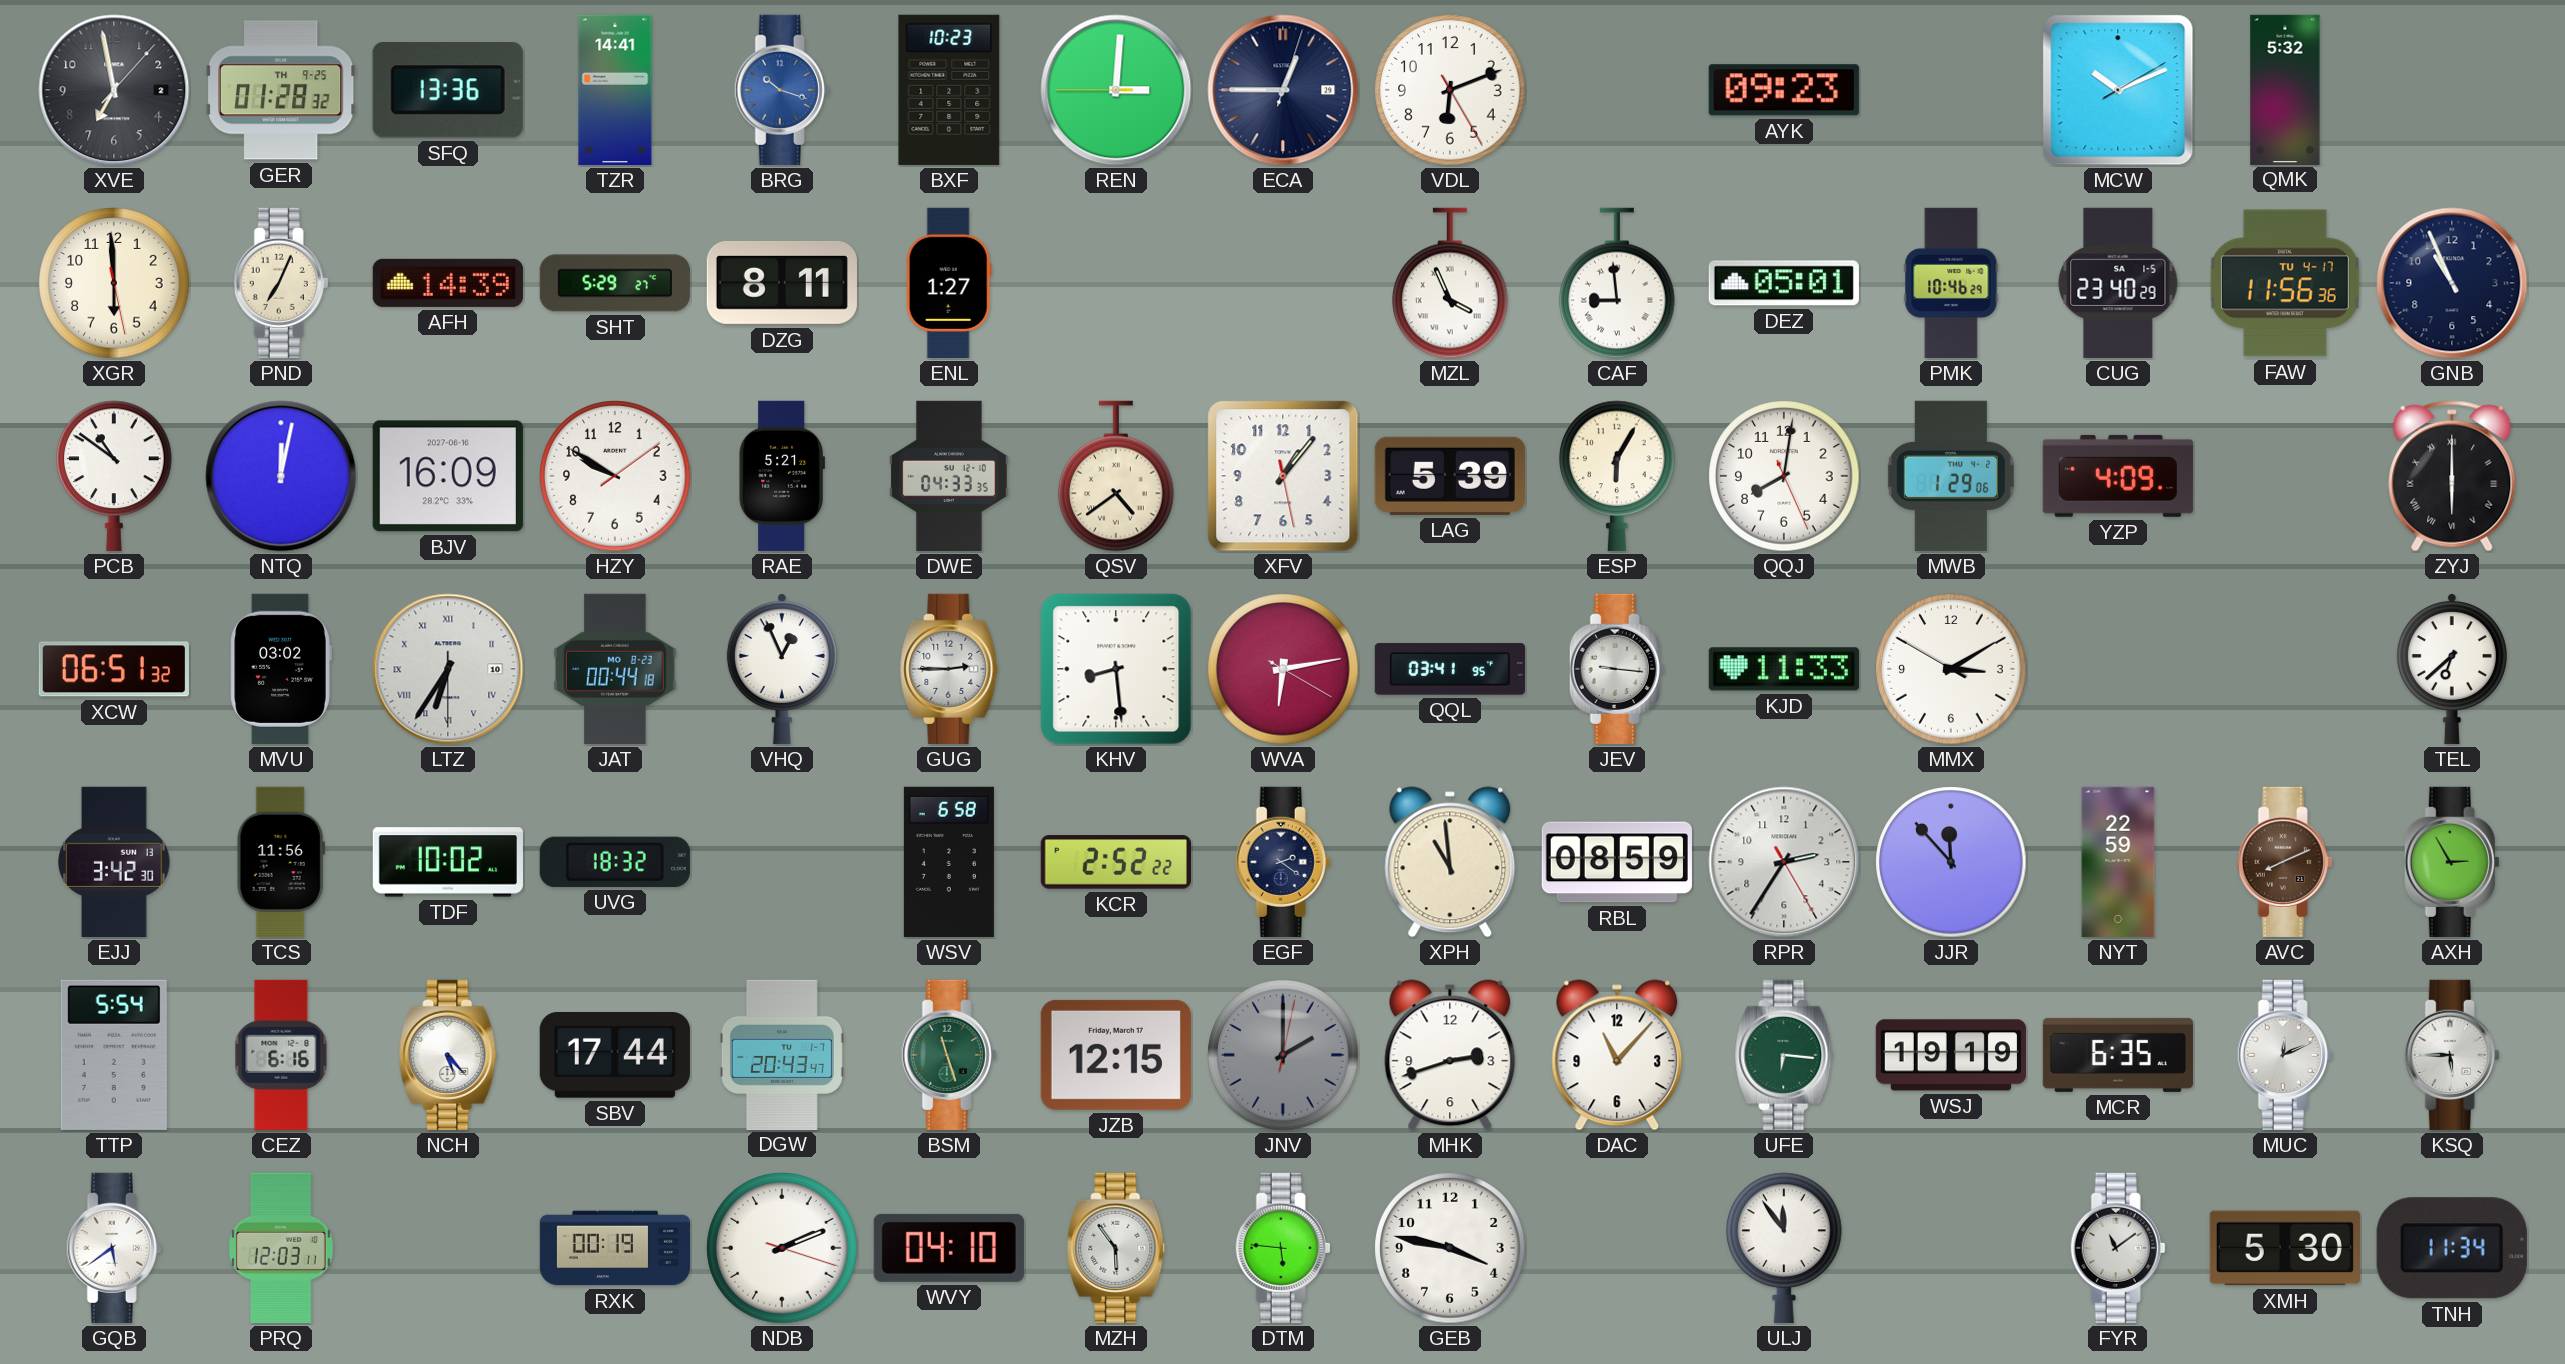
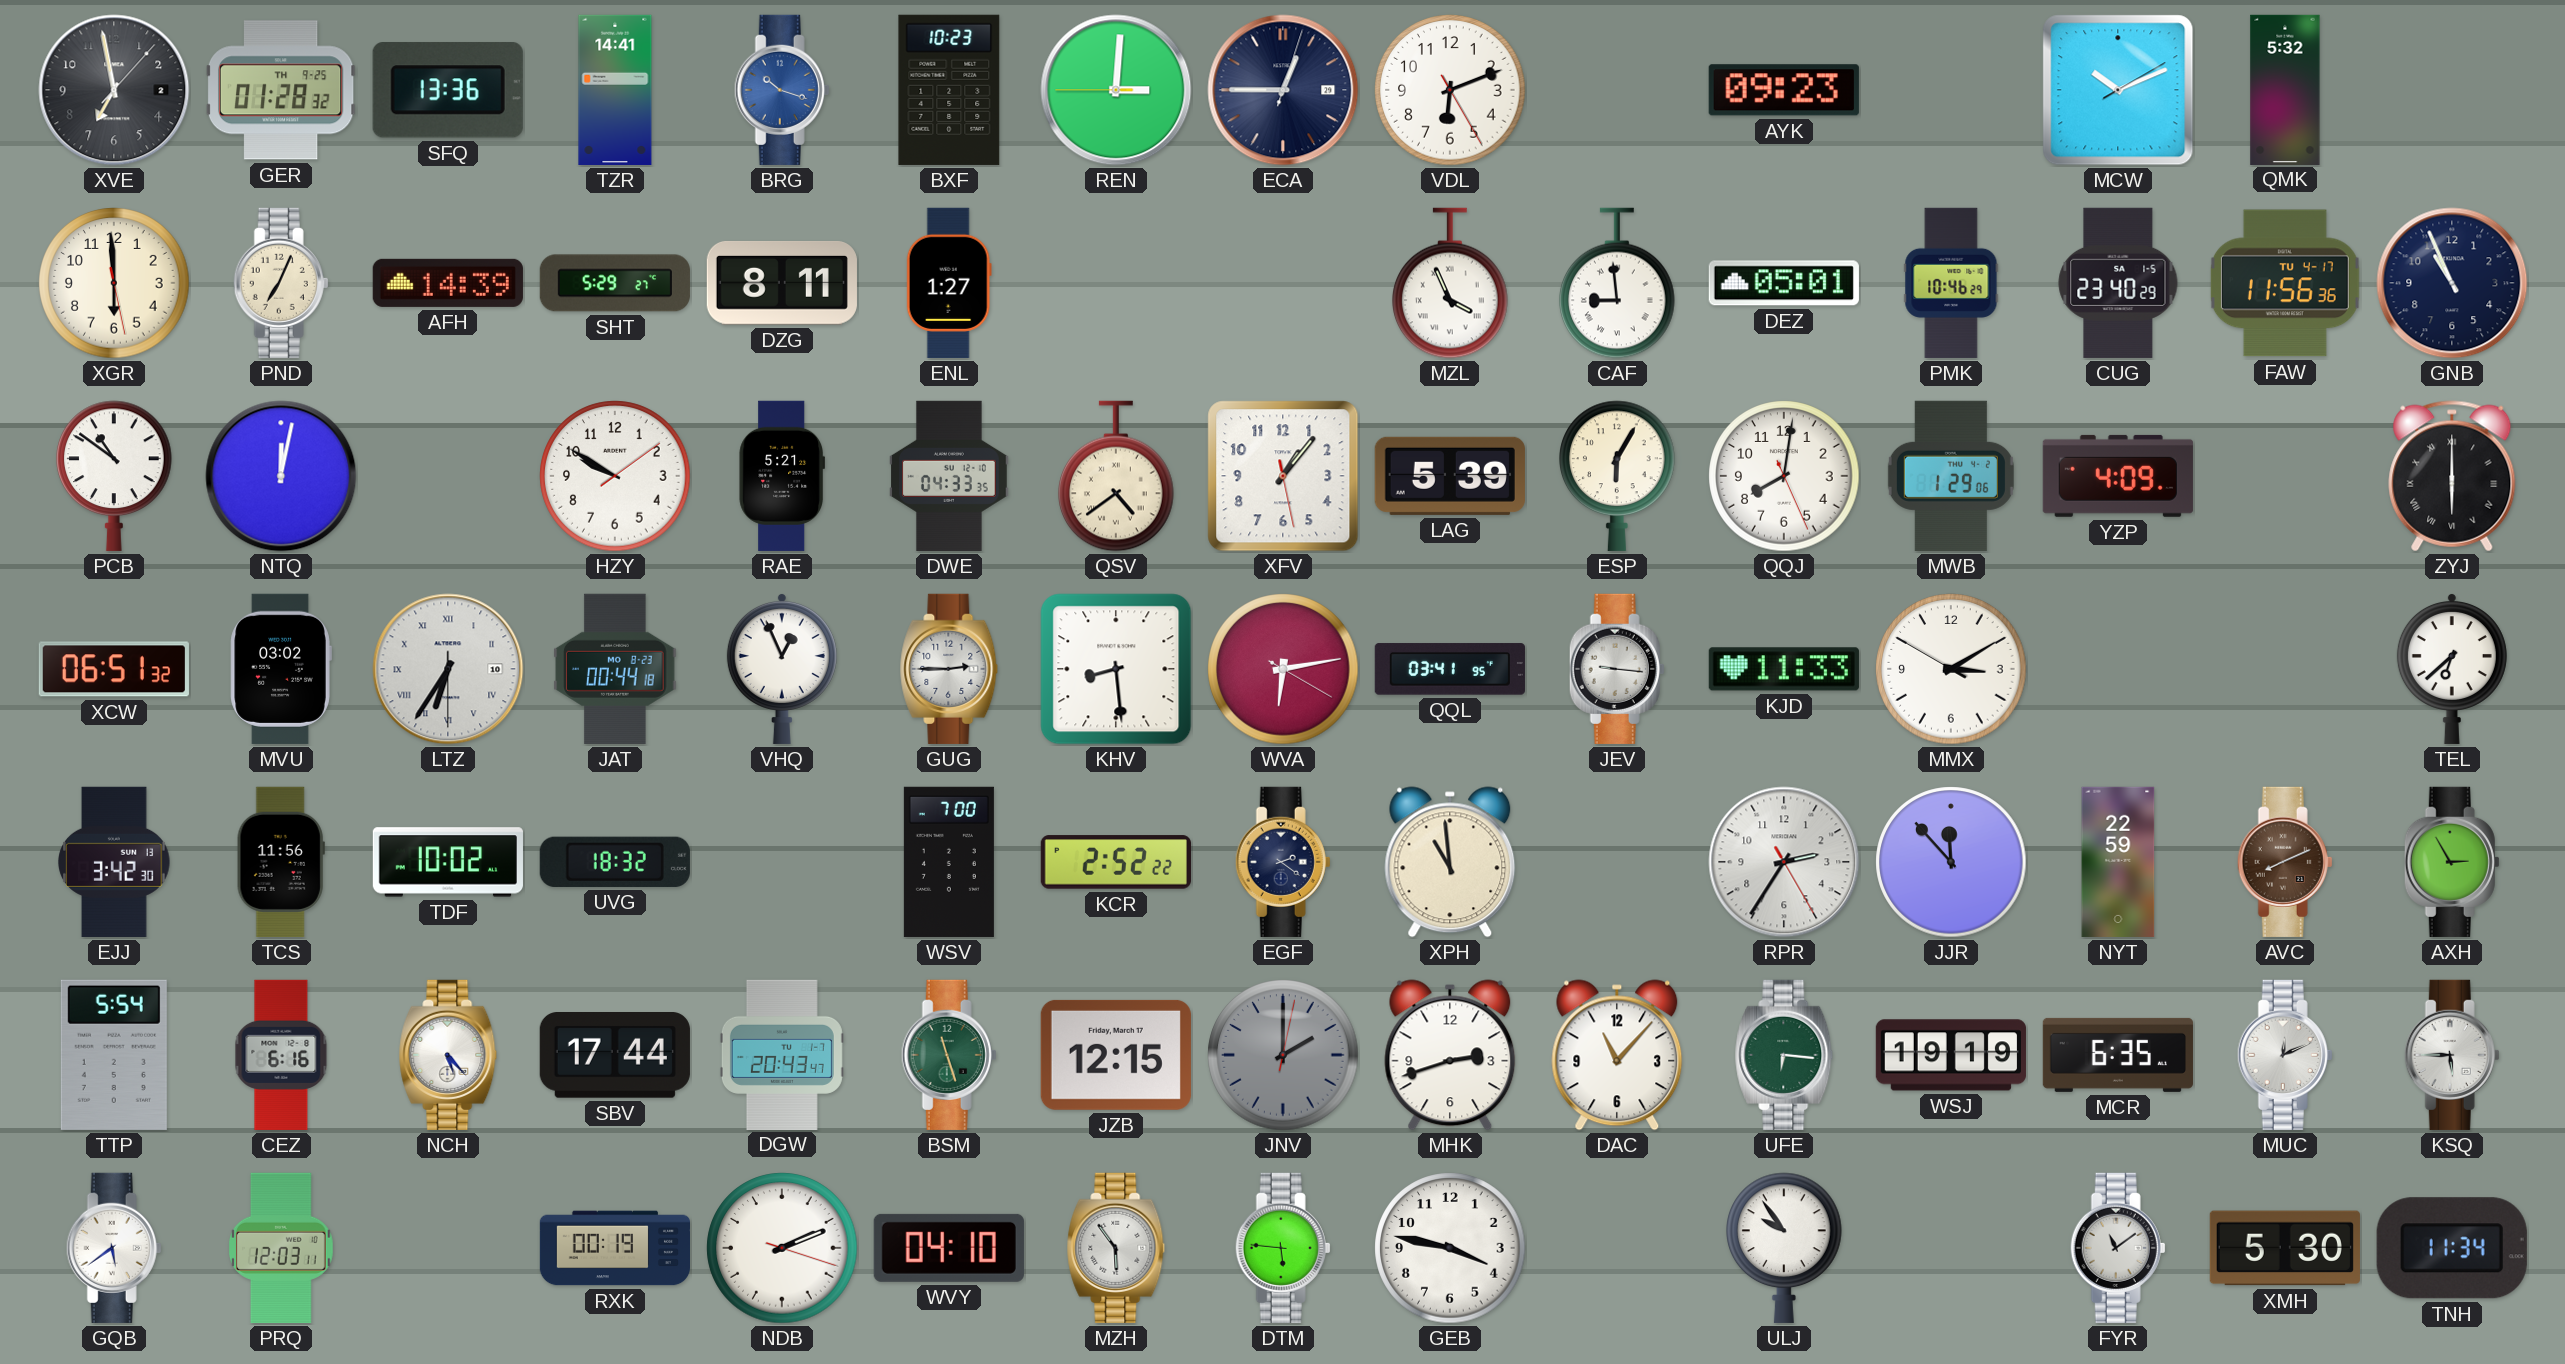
BJV: 16:09 -> none
WSV: 6:58 -> 7:00
RBL: 08:59 -> none
ULJ: 11:54 -> 9:54
